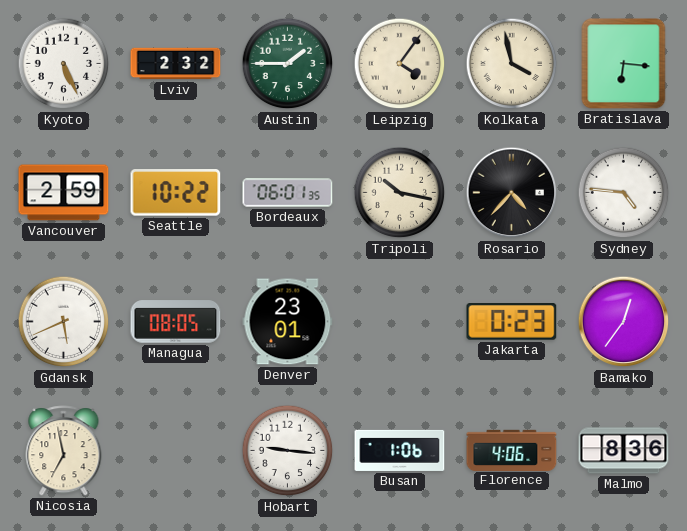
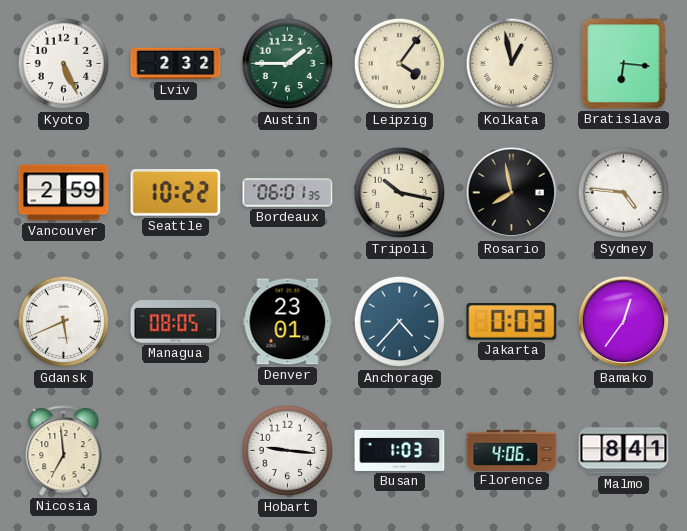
Kolkata: 3:58 -> 12:58
Rosario: 4:37 -> 7:58
Anchorage: none -> 4:37
Jakarta: 0:23 -> 0:03
Nicosia: 6:58 -> 6:59
Busan: 1:06 -> 1:03
Malmo: 8:36 -> 8:41
